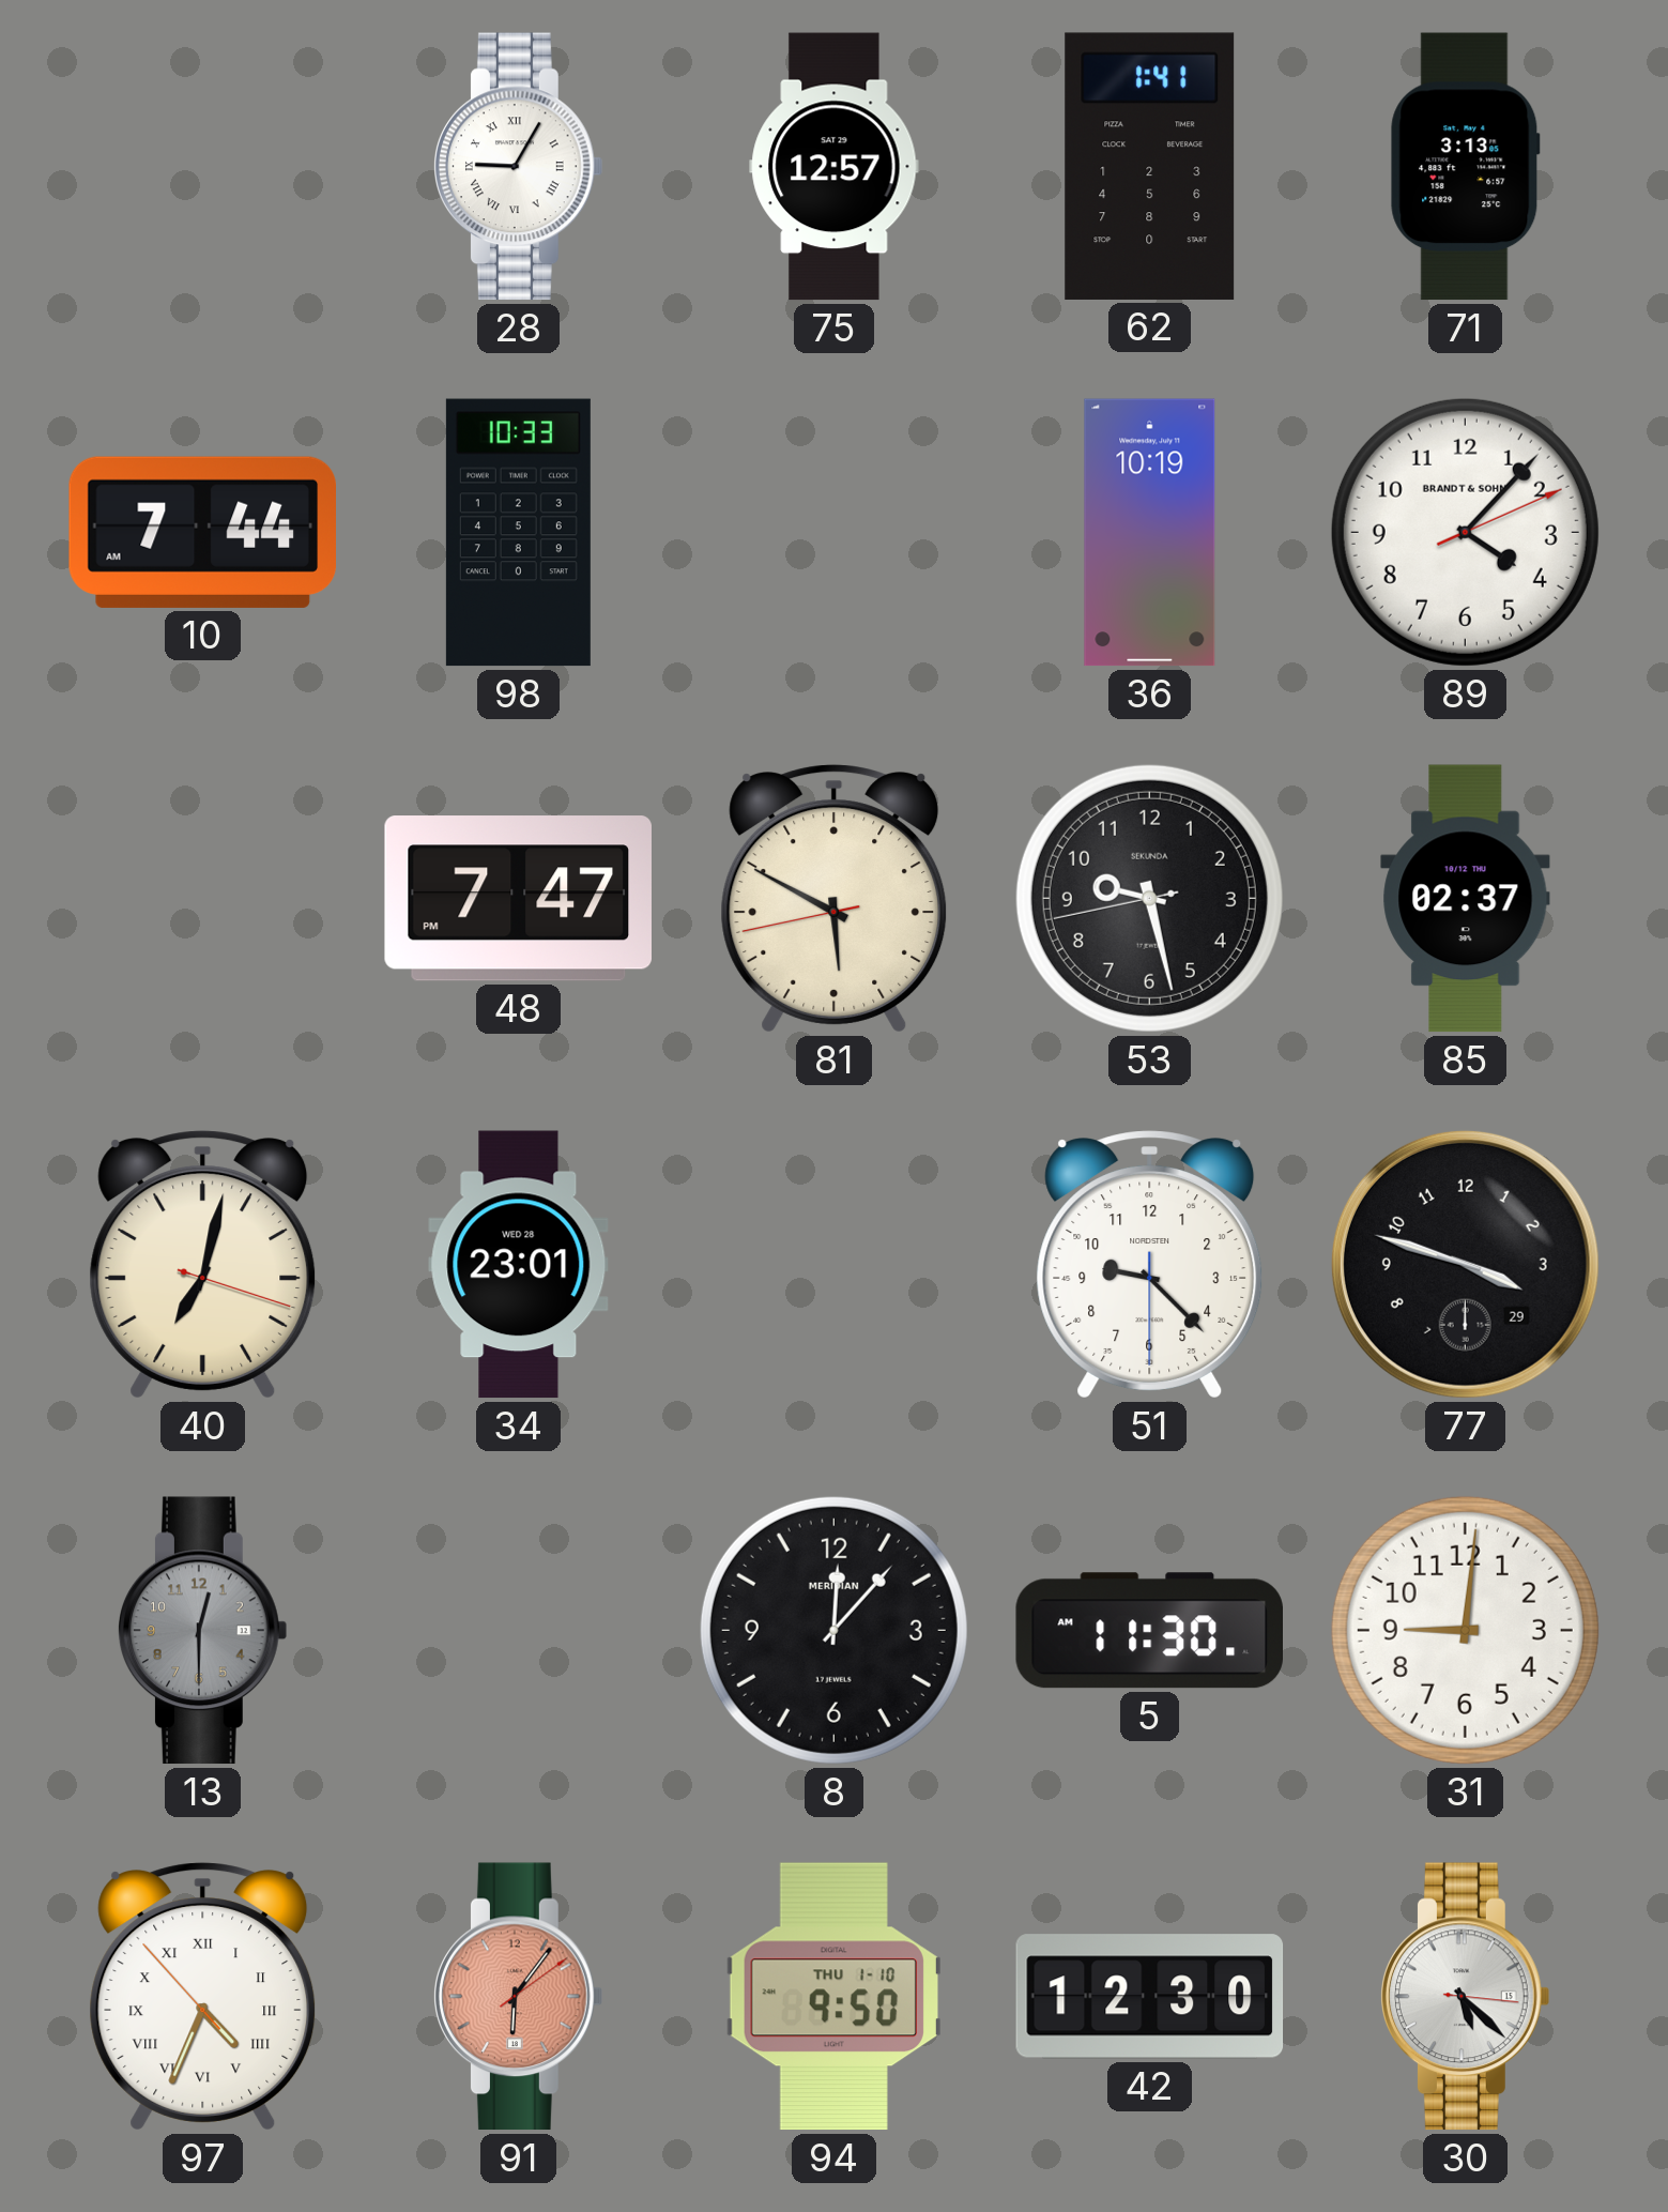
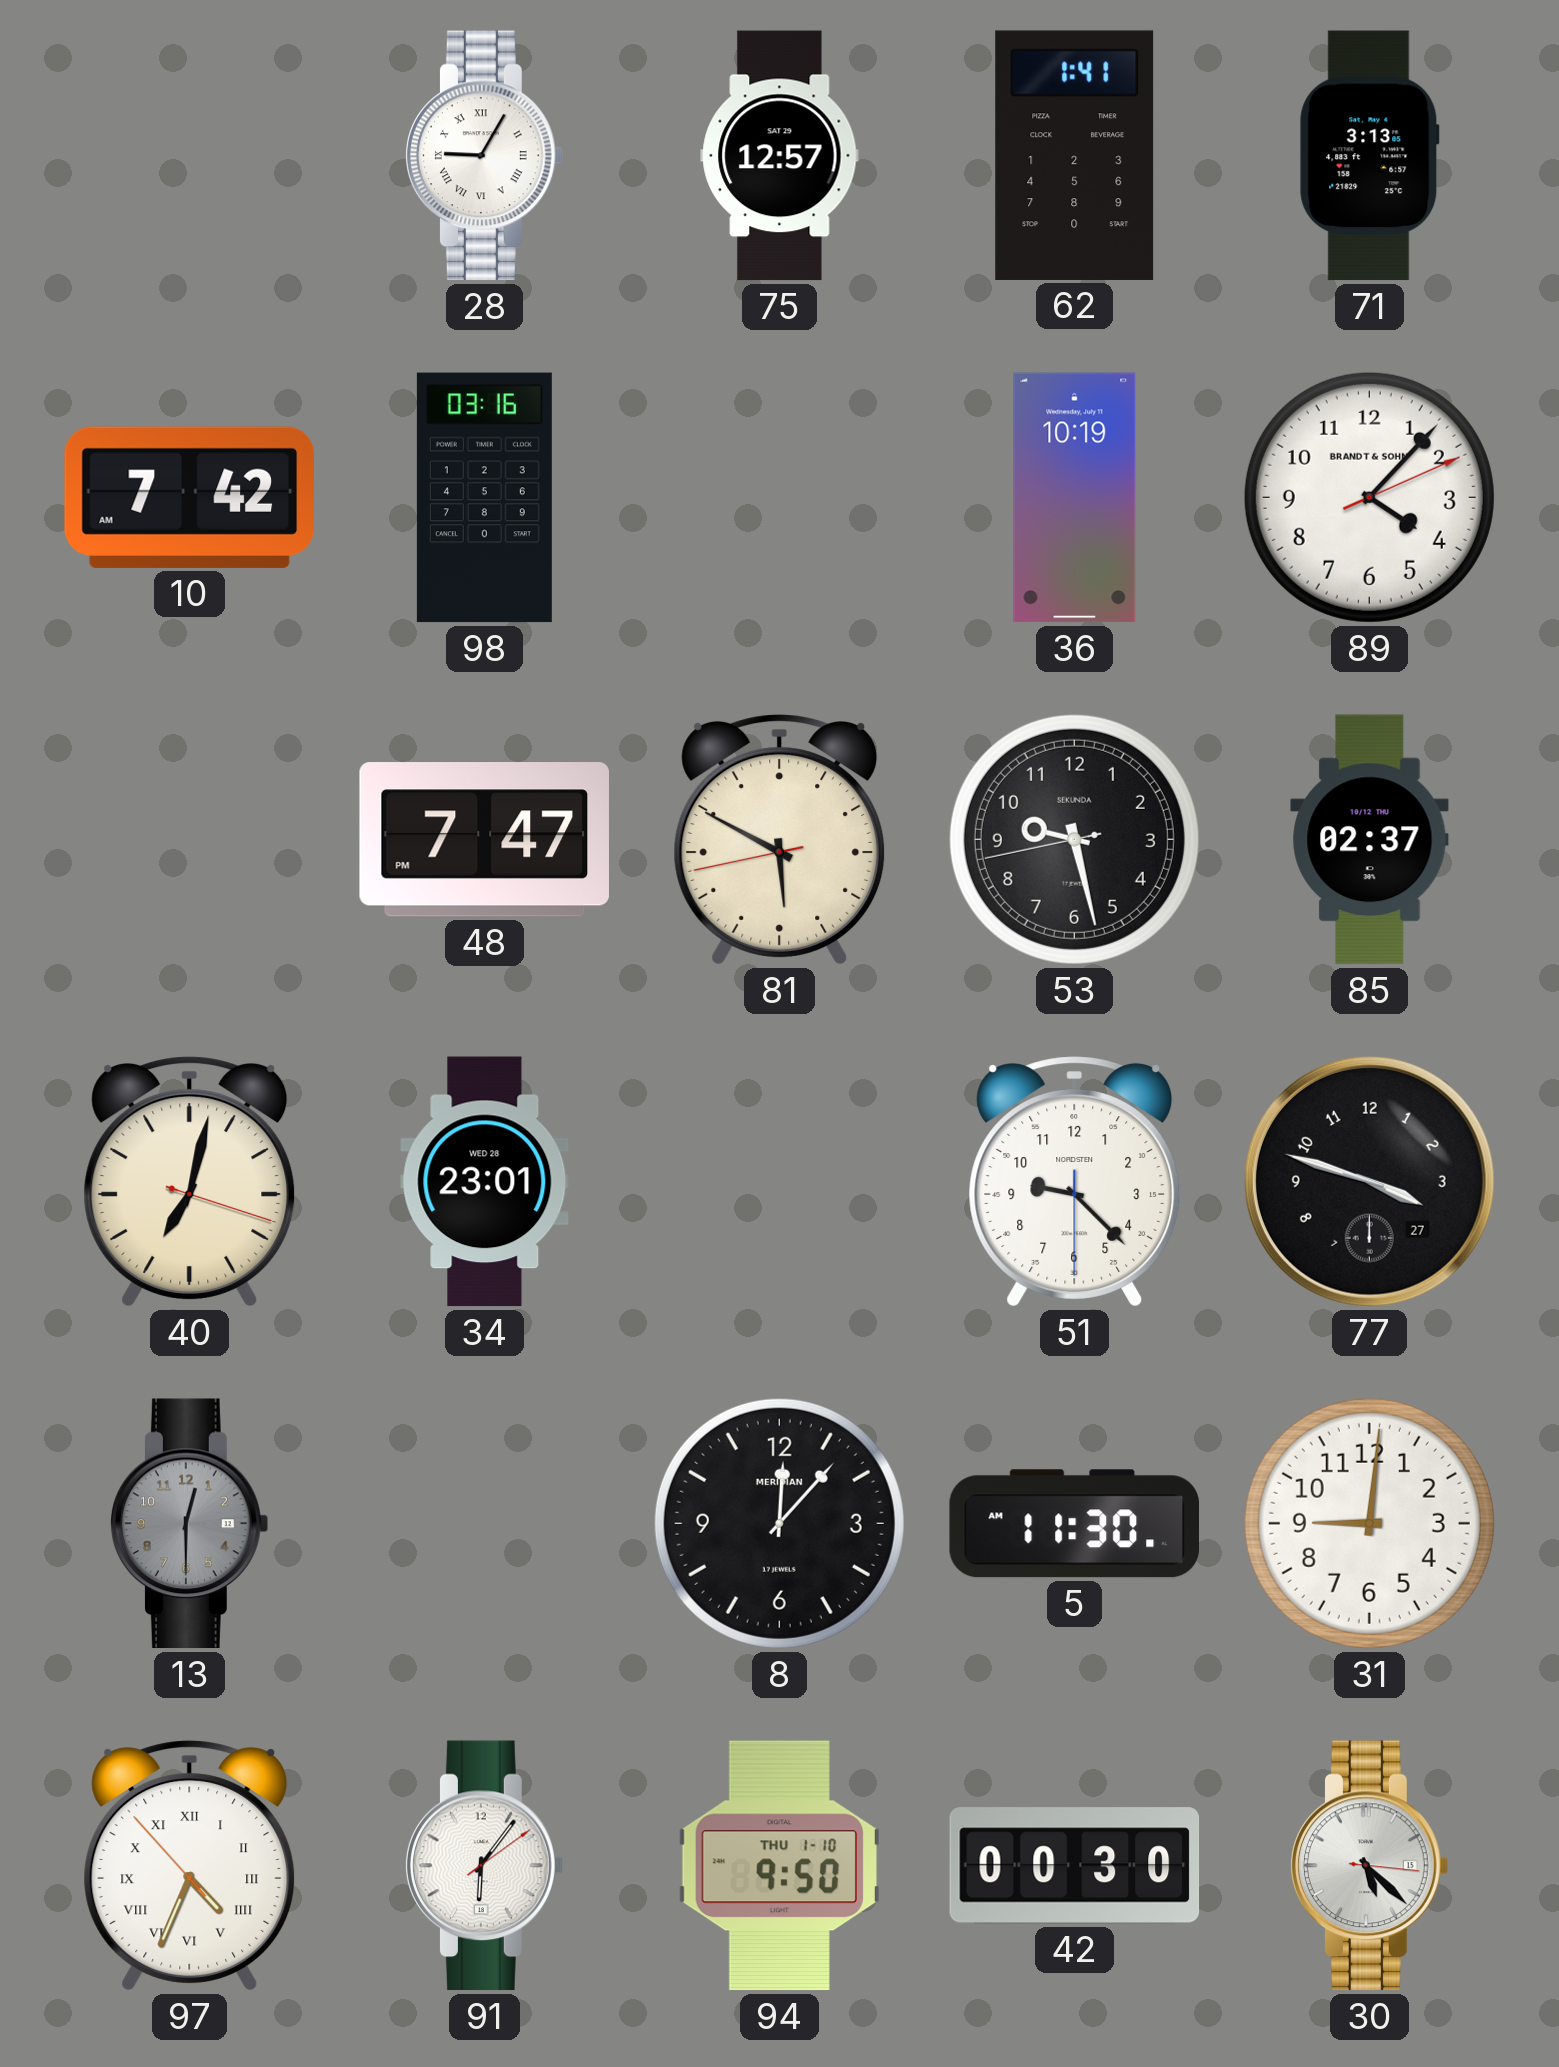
10: 7:44 -> 7:42
98: 10:33 -> 03:16
77 date: 29 -> 27
91 dial: salmon -> white
42: 12:30 -> 00:30
